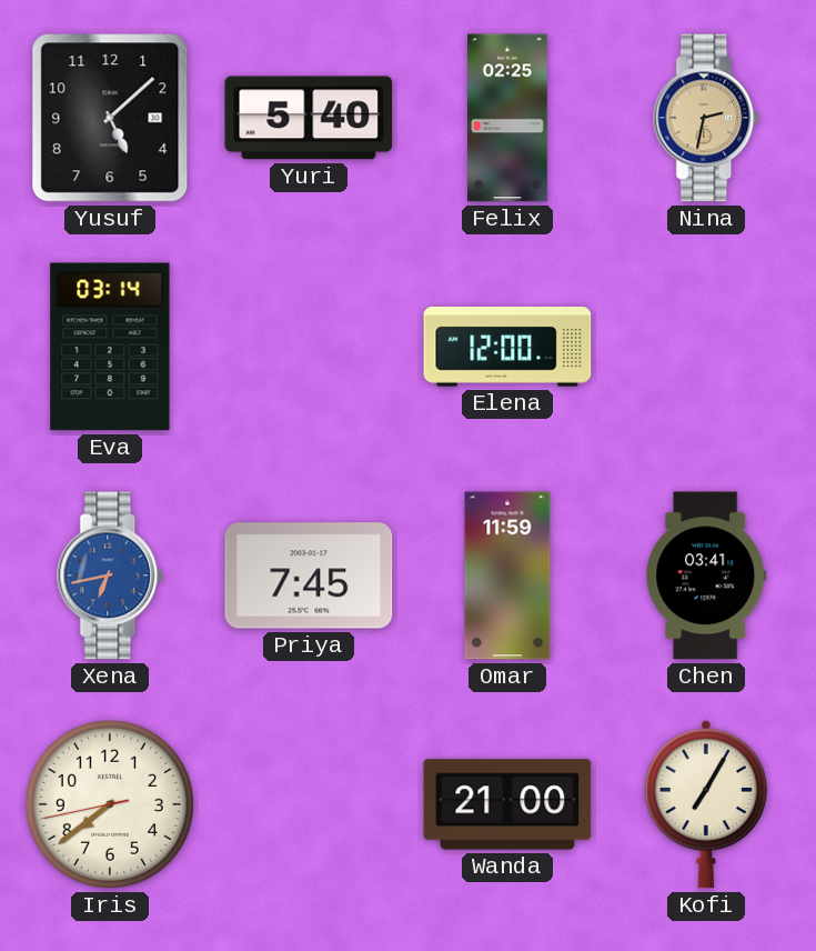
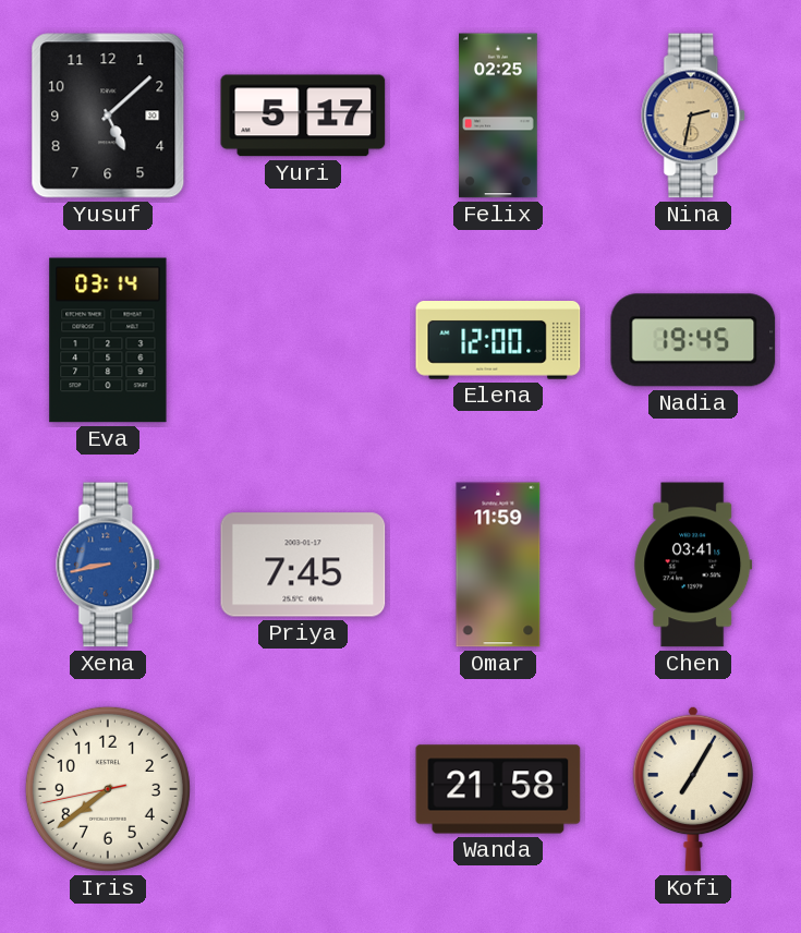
Yuri: 5:40 -> 5:17
Nadia: none -> 19:45
Xena: 6:43 -> 8:43
Wanda: 21:00 -> 21:58
